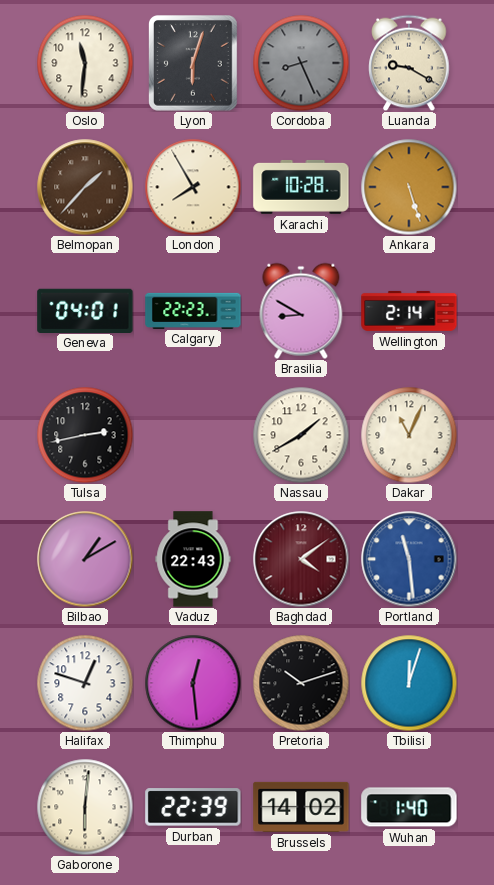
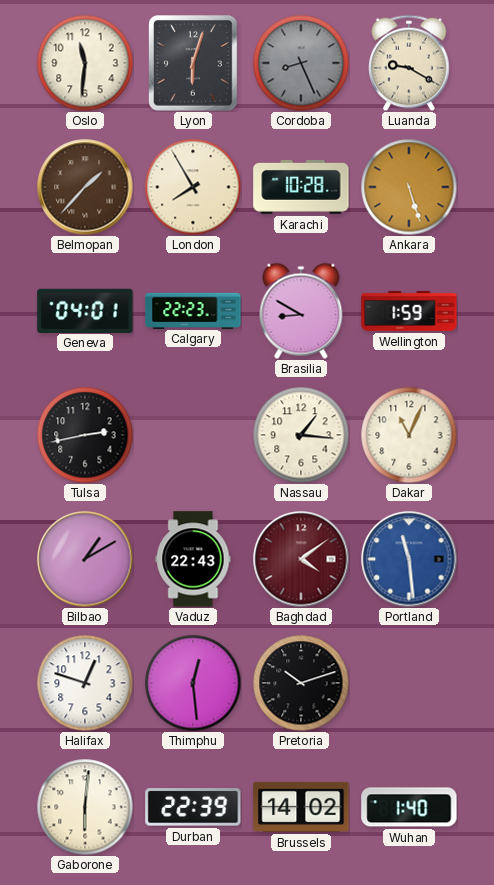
Wellington: 2:14 -> 1:59
Nassau: 1:40 -> 1:16
Tbilisi: 12:03 -> none
